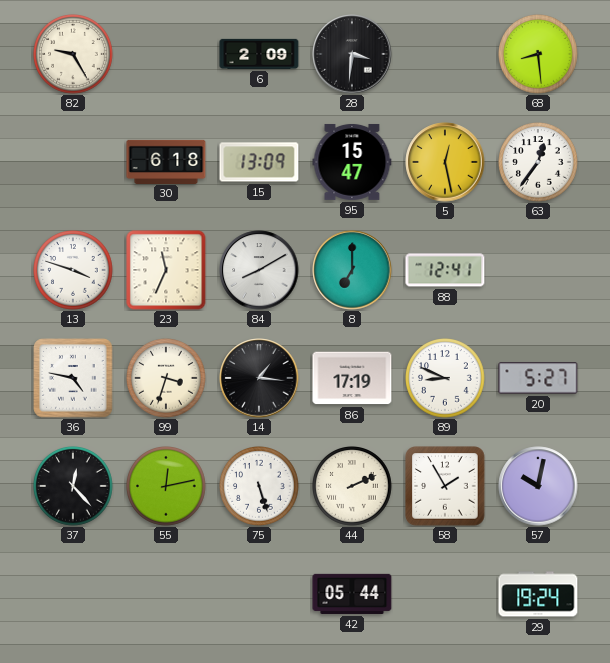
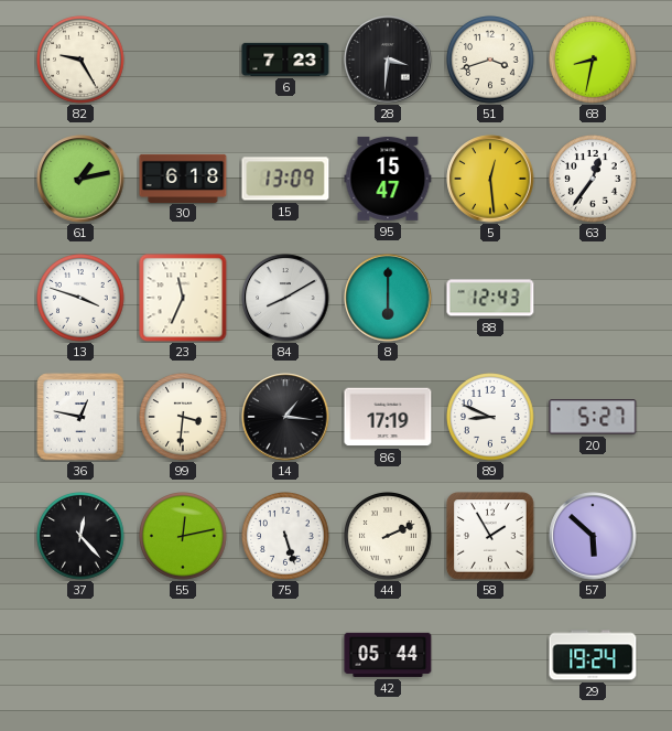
6: 2:09 -> 7:23
51: none -> 3:42
68: 8:29 -> 8:32
61: none -> 1:13
5: 12:28 -> 12:29
8: 7:00 -> 6:00
88: 12:41 -> 12:43
36: 4:47 -> 12:47
99: 3:33 -> 3:31
57: 10:02 -> 5:52
